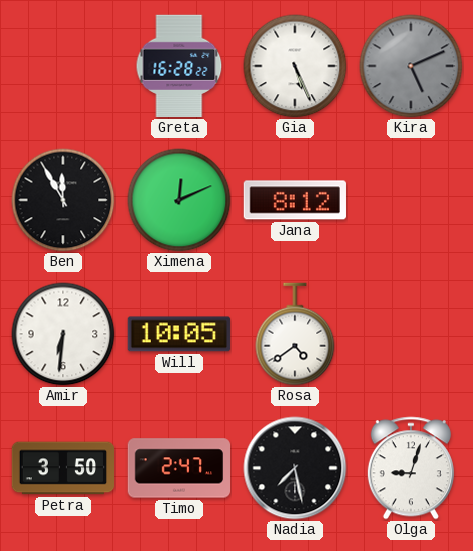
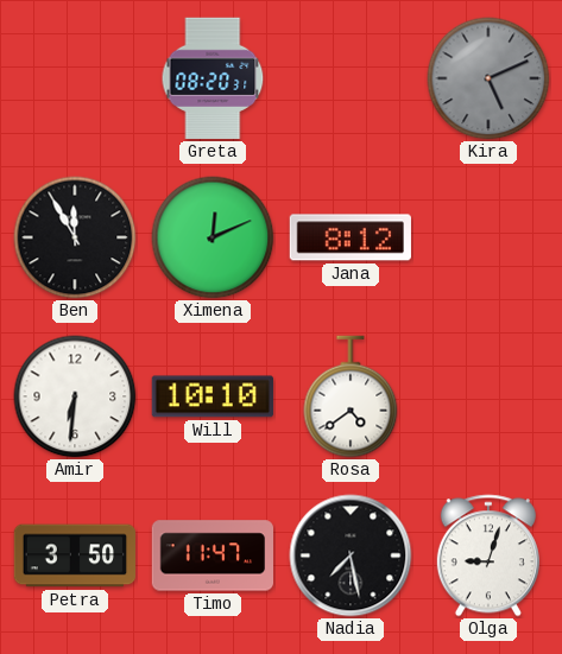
Greta: 16:28 -> 08:20
Gia: 5:26 -> none
Will: 10:05 -> 10:10
Timo: 2:47 -> 11:47
